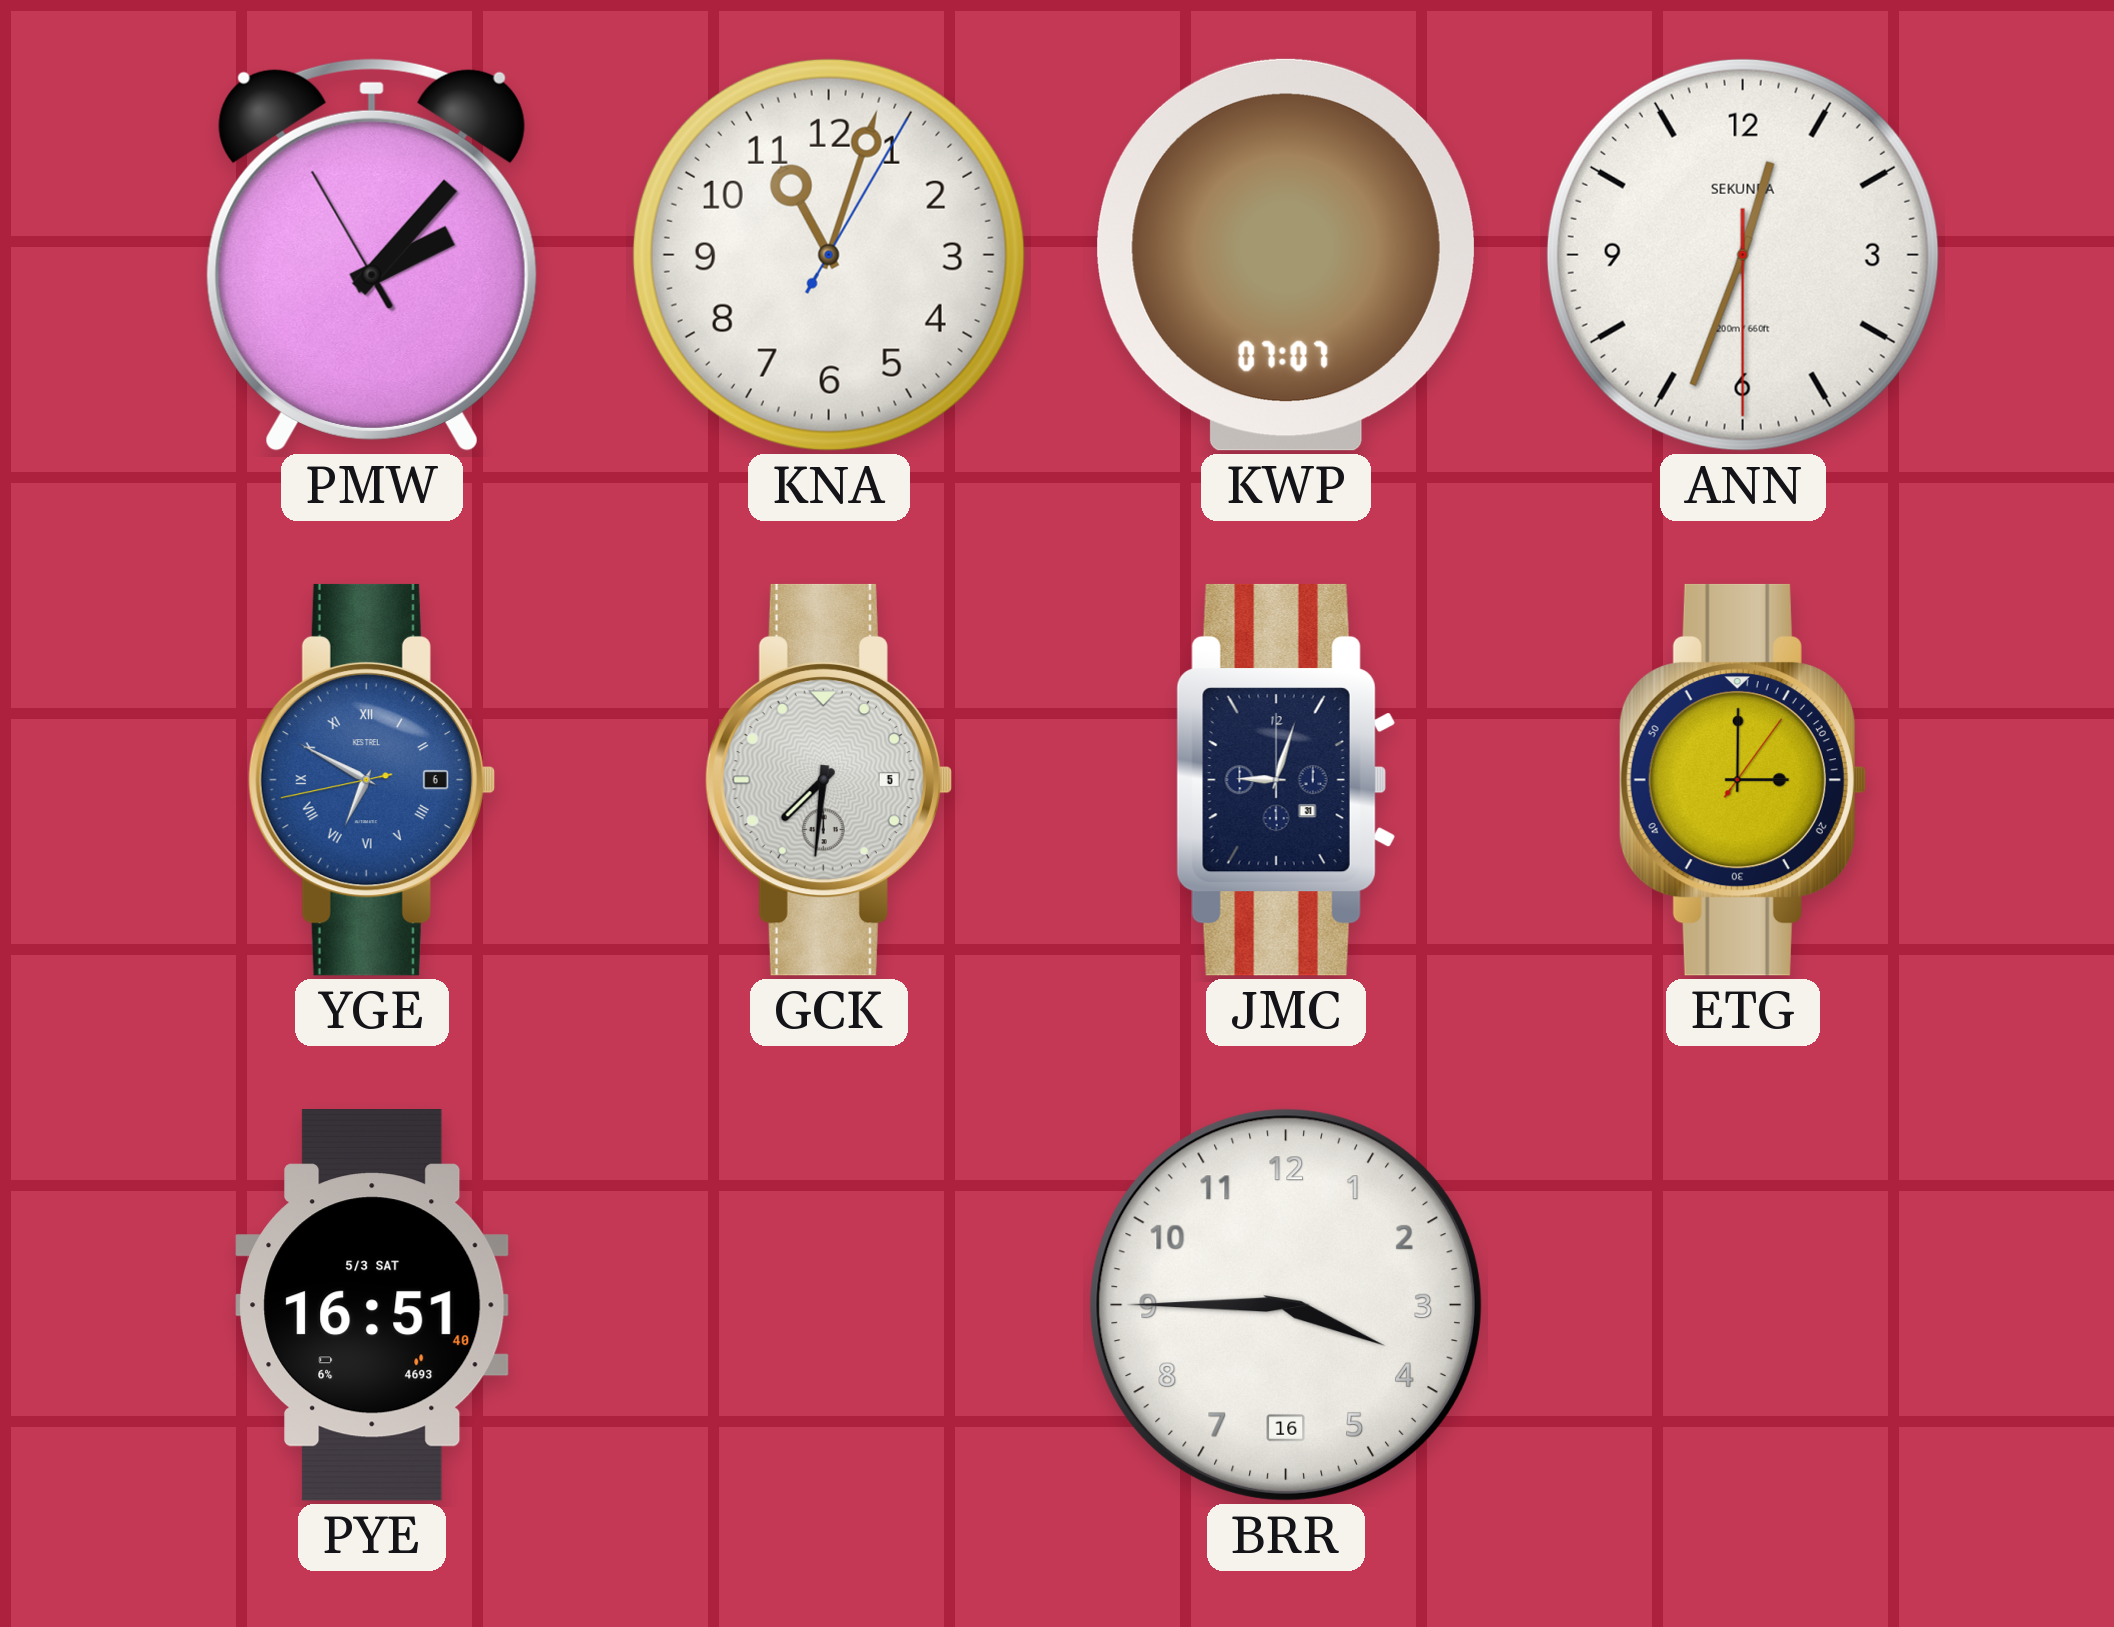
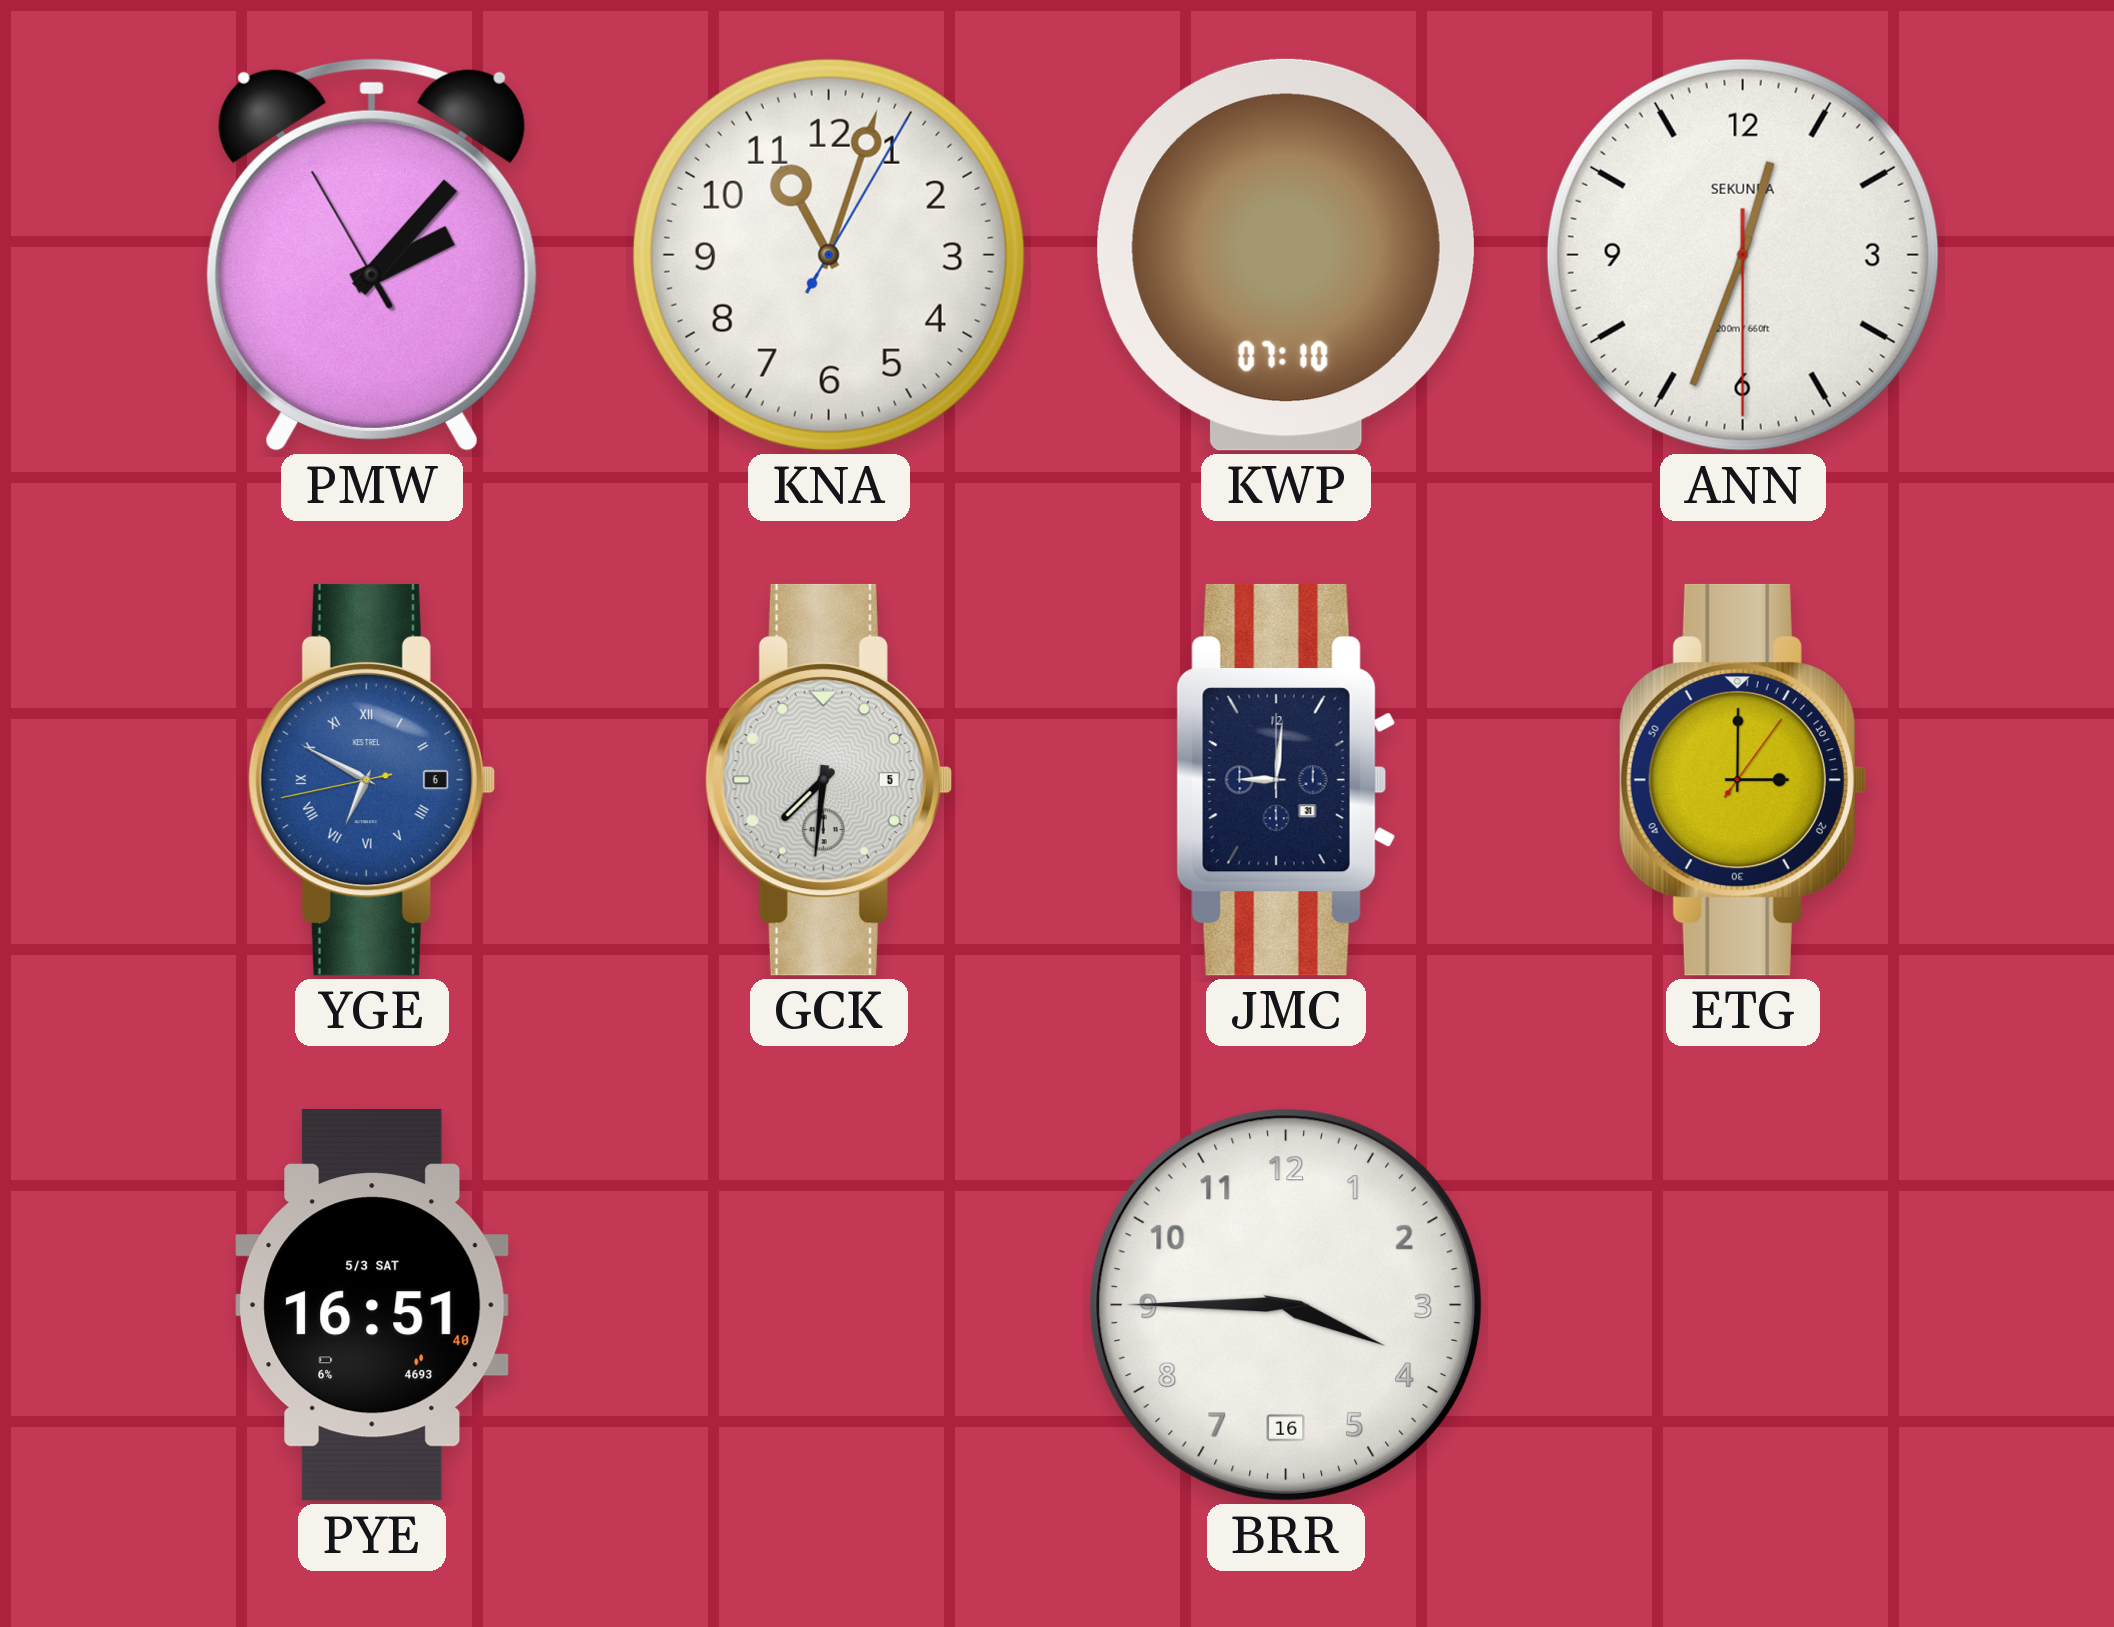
KWP: 07:07 -> 07:10
JMC: 9:03 -> 9:01
